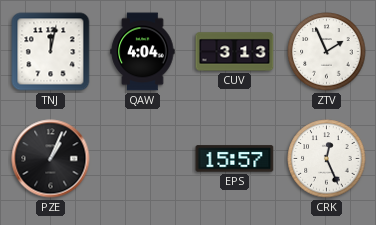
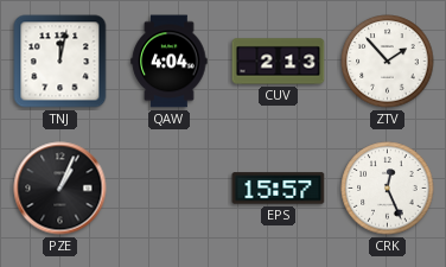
CUV: 3:13 -> 2:13
ZTV: 1:56 -> 1:53
